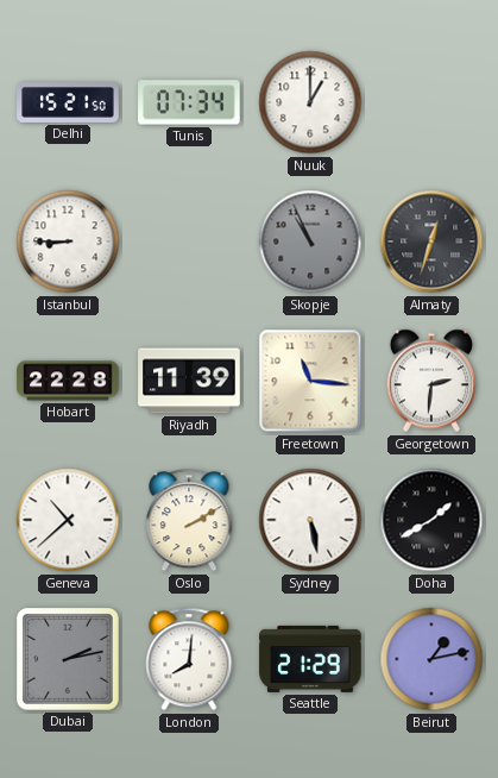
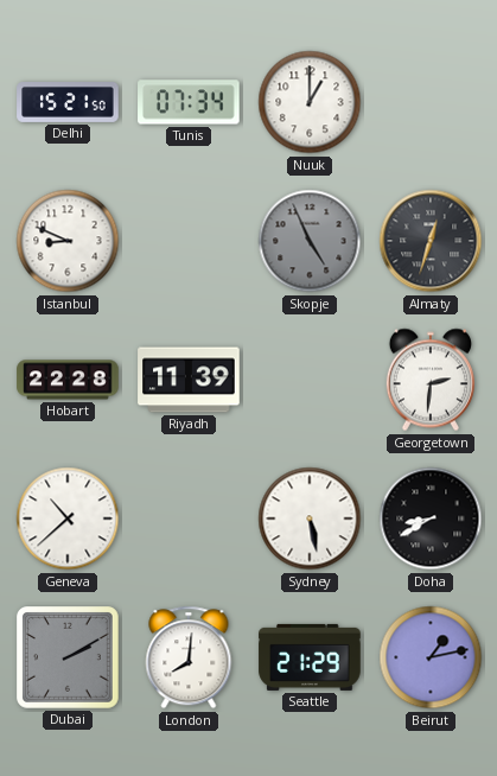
Istanbul: 8:45 -> 8:49
Skopje: 10:56 -> 4:56
Freetown: 11:16 -> none
Oslo: 2:10 -> none
Doha: 1:40 -> 8:40
Dubai: 2:13 -> 2:10
